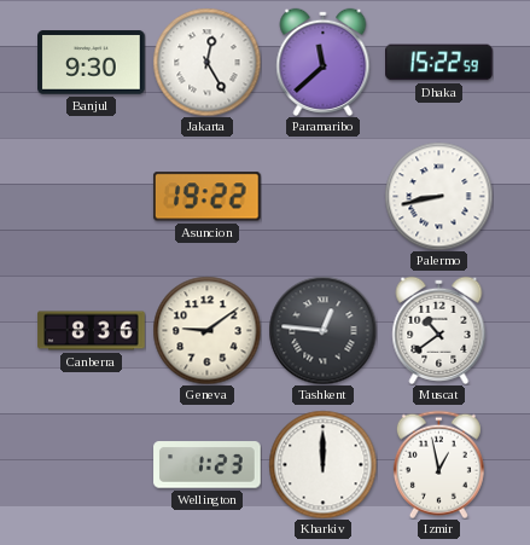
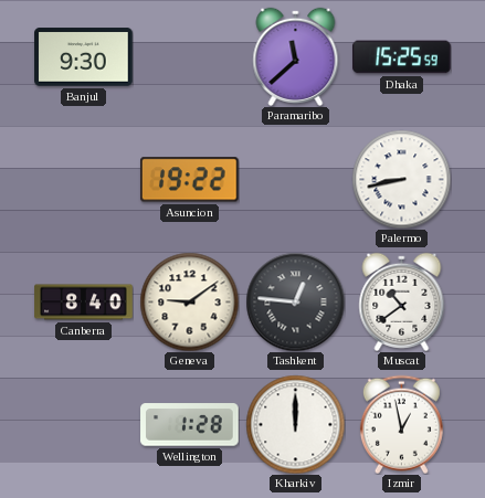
Jakarta: 12:25 -> none
Dhaka: 15:22 -> 15:25
Canberra: 8:36 -> 8:40
Wellington: 1:23 -> 1:28
